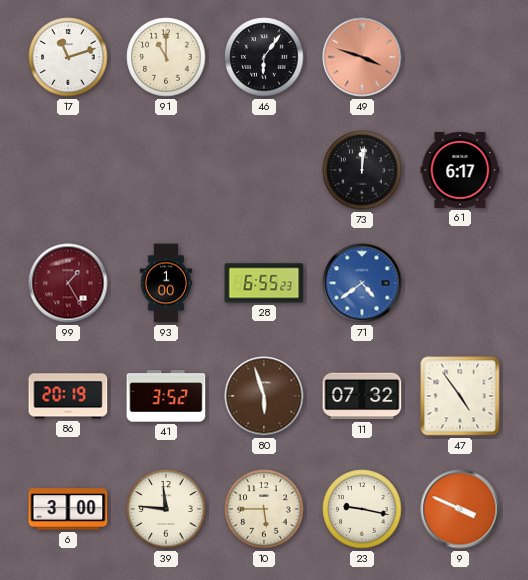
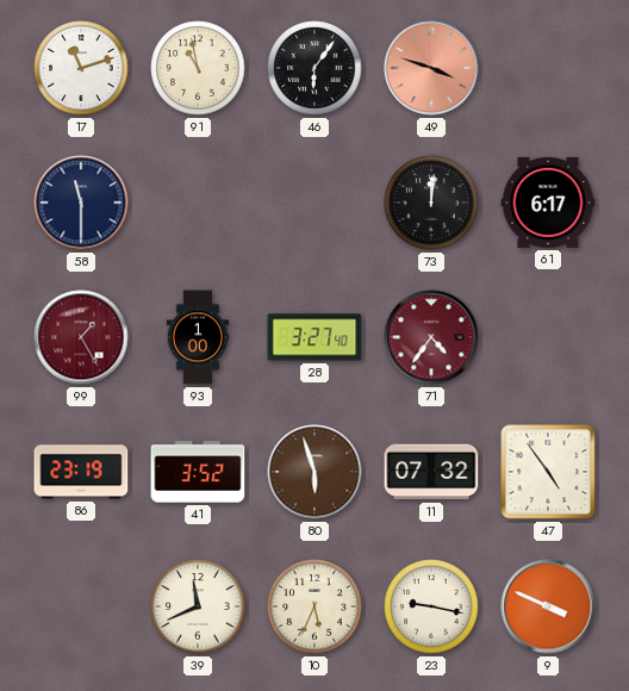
91: 11:00 -> 10:58
58: none -> 11:30
28: 6:55 -> 3:27
71: 4:39 -> 4:36
71 dial: blue -> burgundy
86: 20:19 -> 23:19
6: 3:00 -> none
39: 11:46 -> 11:41
10: 5:45 -> 5:34
